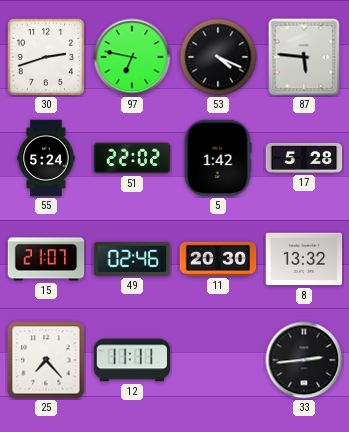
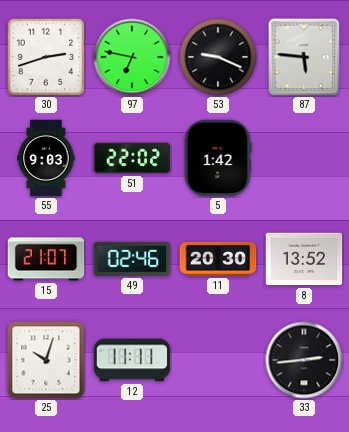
53: 4:19 -> 9:19
55: 5:24 -> 9:03
17: 5:28 -> none
8: 13:32 -> 13:52
25: 7:23 -> 10:03
